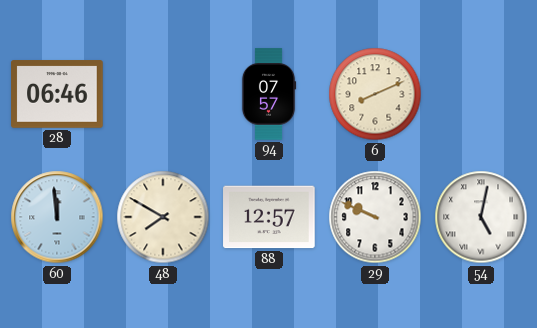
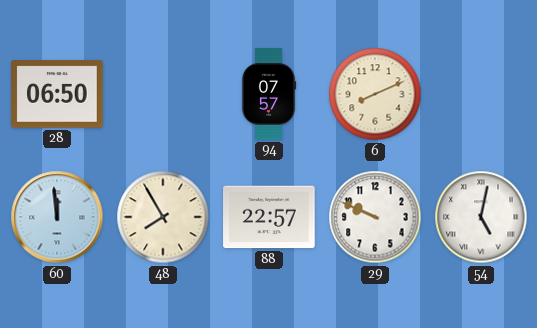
28: 06:46 -> 06:50
48: 7:50 -> 7:55
88: 12:57 -> 22:57
